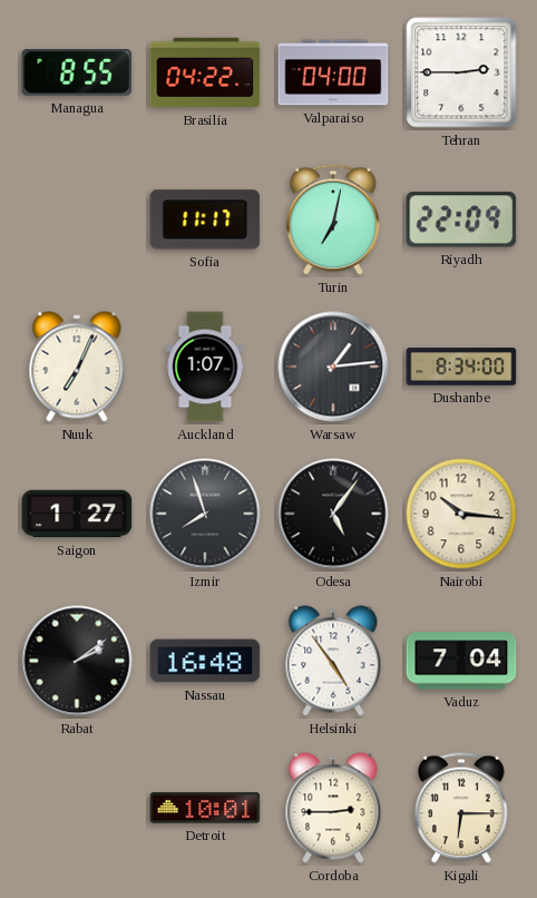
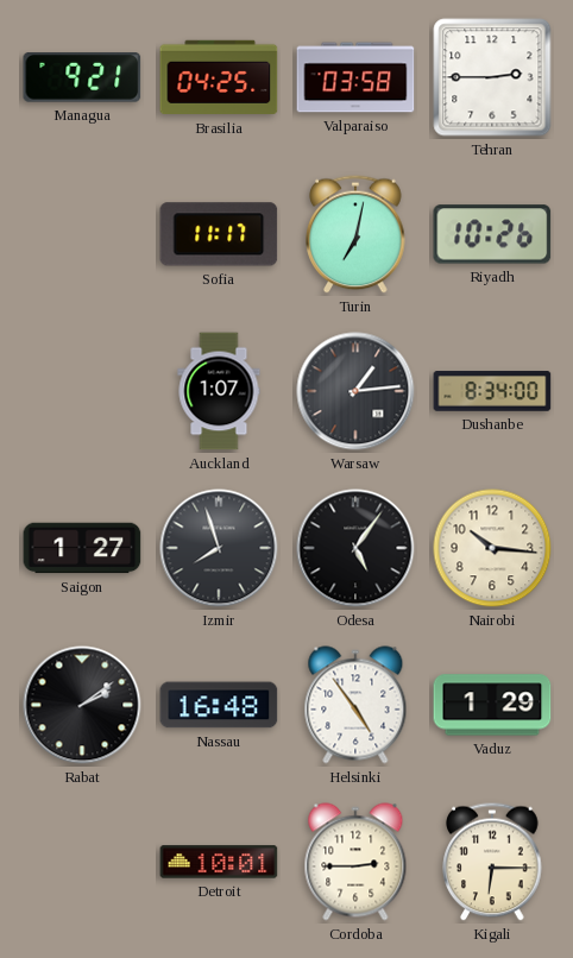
Managua: 8:55 -> 9:21
Brasilia: 04:22 -> 04:25
Valparaiso: 04:00 -> 03:58
Riyadh: 22:09 -> 10:26
Nuuk: 7:04 -> none
Vaduz: 7:04 -> 1:29
